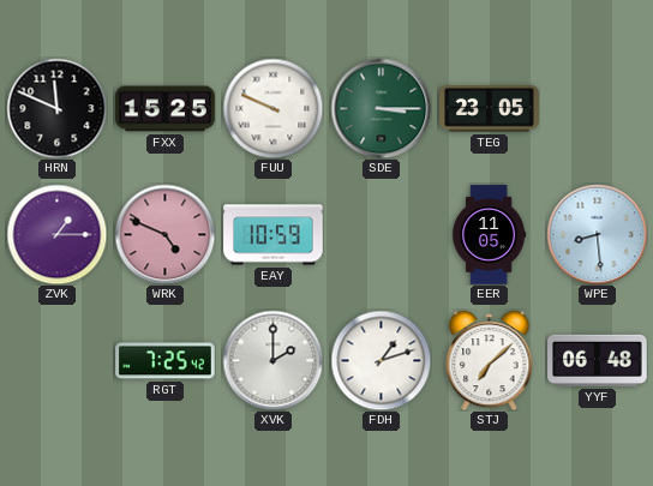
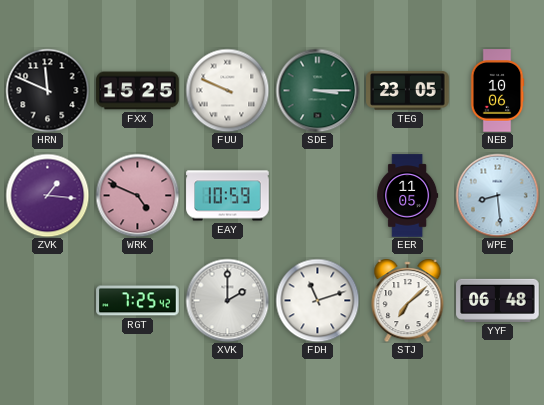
NEB: none -> 10:06
ZVK: 1:15 -> 1:16
FDH: 1:12 -> 11:12
